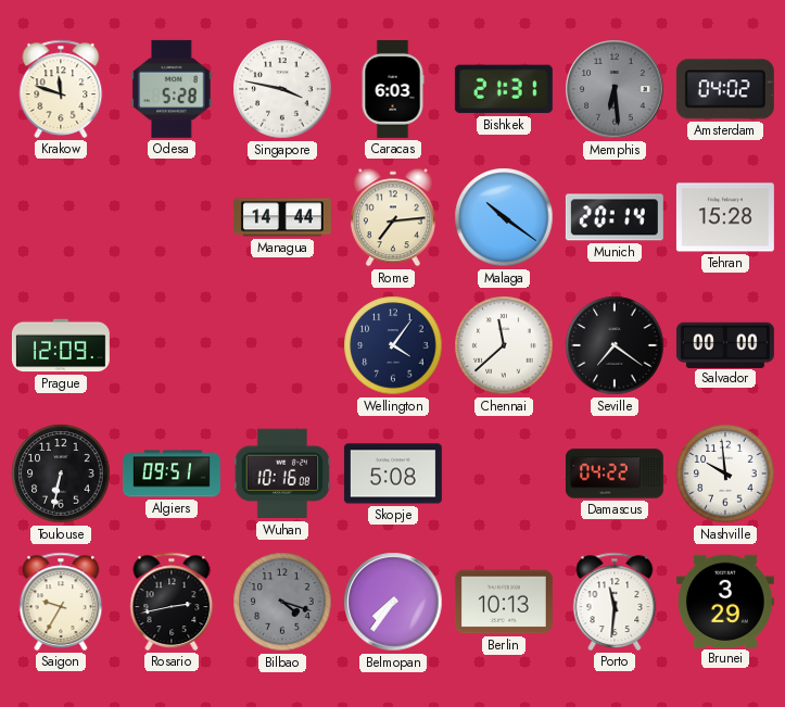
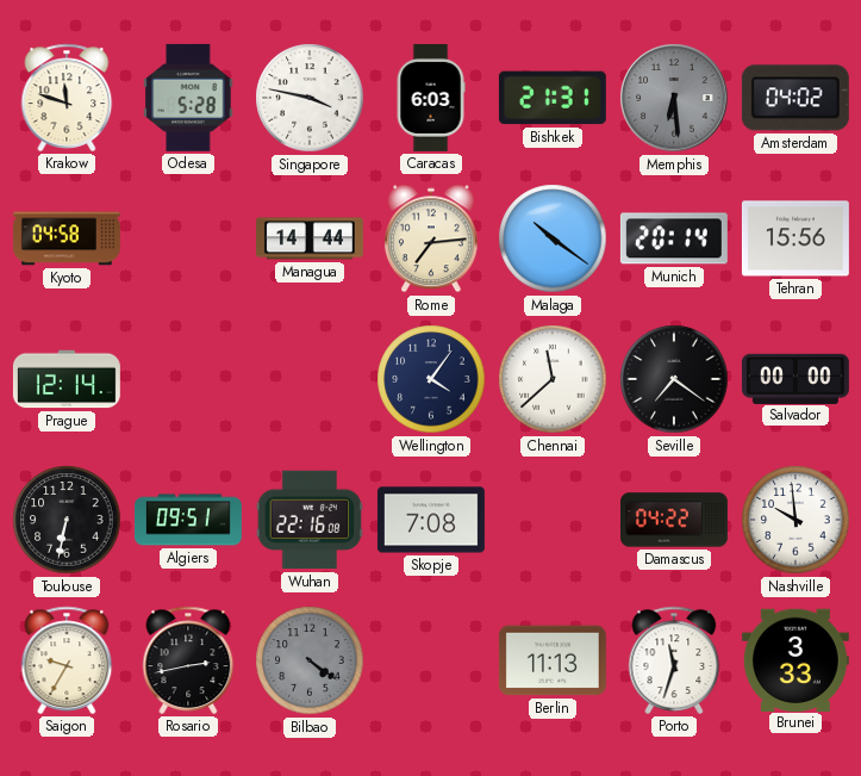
Kyoto: none -> 04:58
Tehran: 15:28 -> 15:56
Prague: 12:09 -> 12:14
Wuhan: 10:16 -> 22:16
Skopje: 5:08 -> 7:08
Bilbao: 4:18 -> 4:21
Belmopan: 7:36 -> none
Berlin: 10:13 -> 11:13
Porto: 11:31 -> 11:33
Brunei: 3:29 -> 3:33
